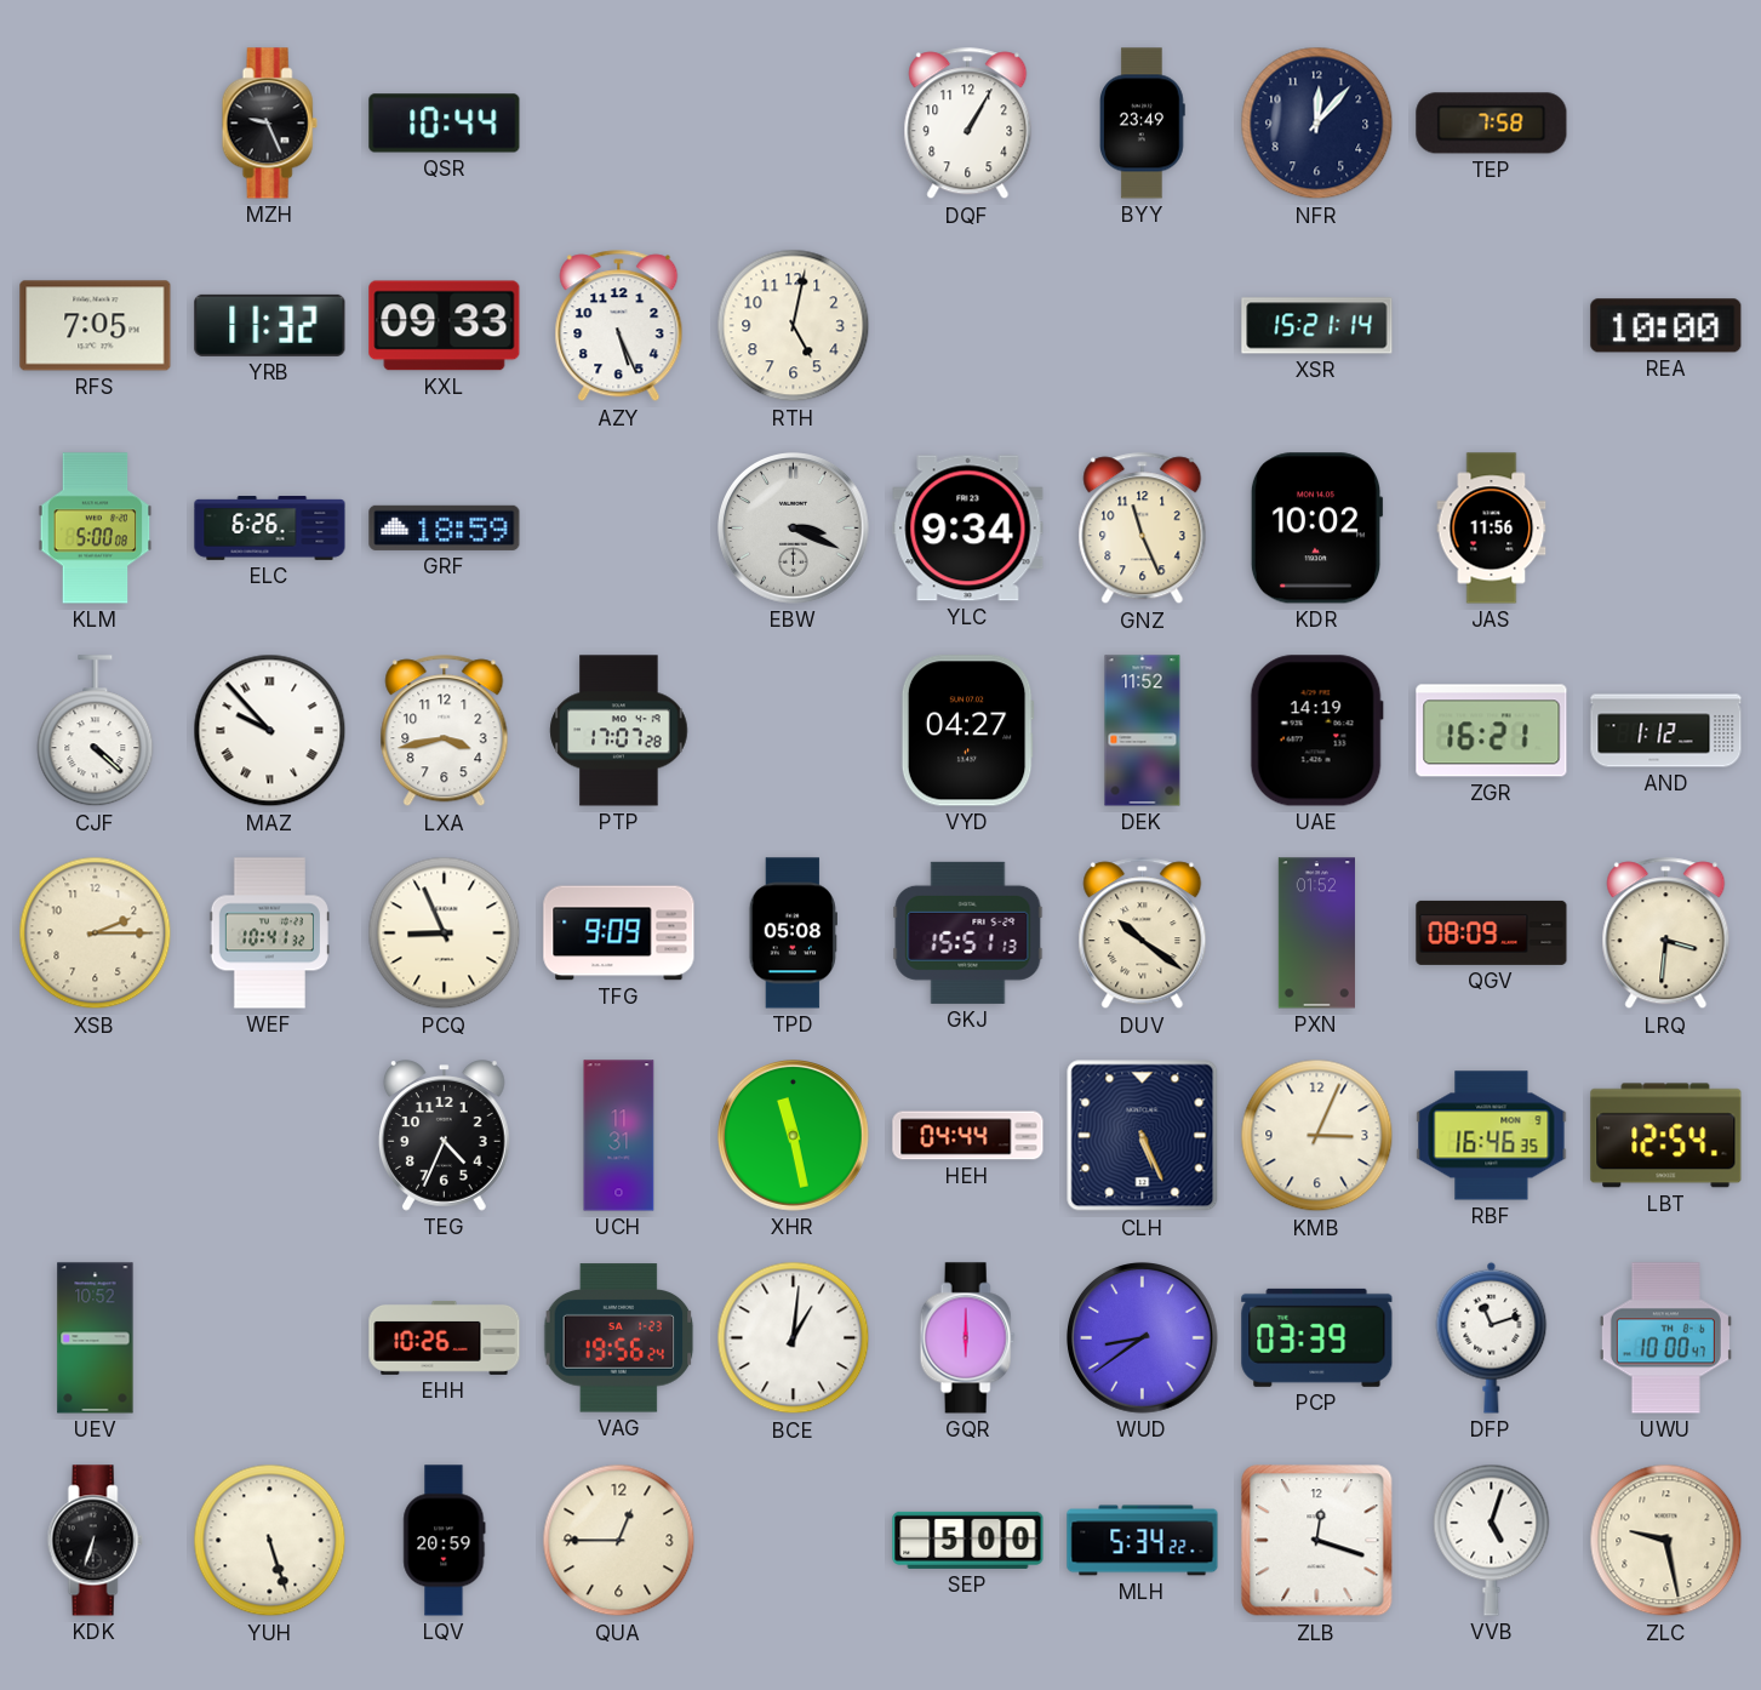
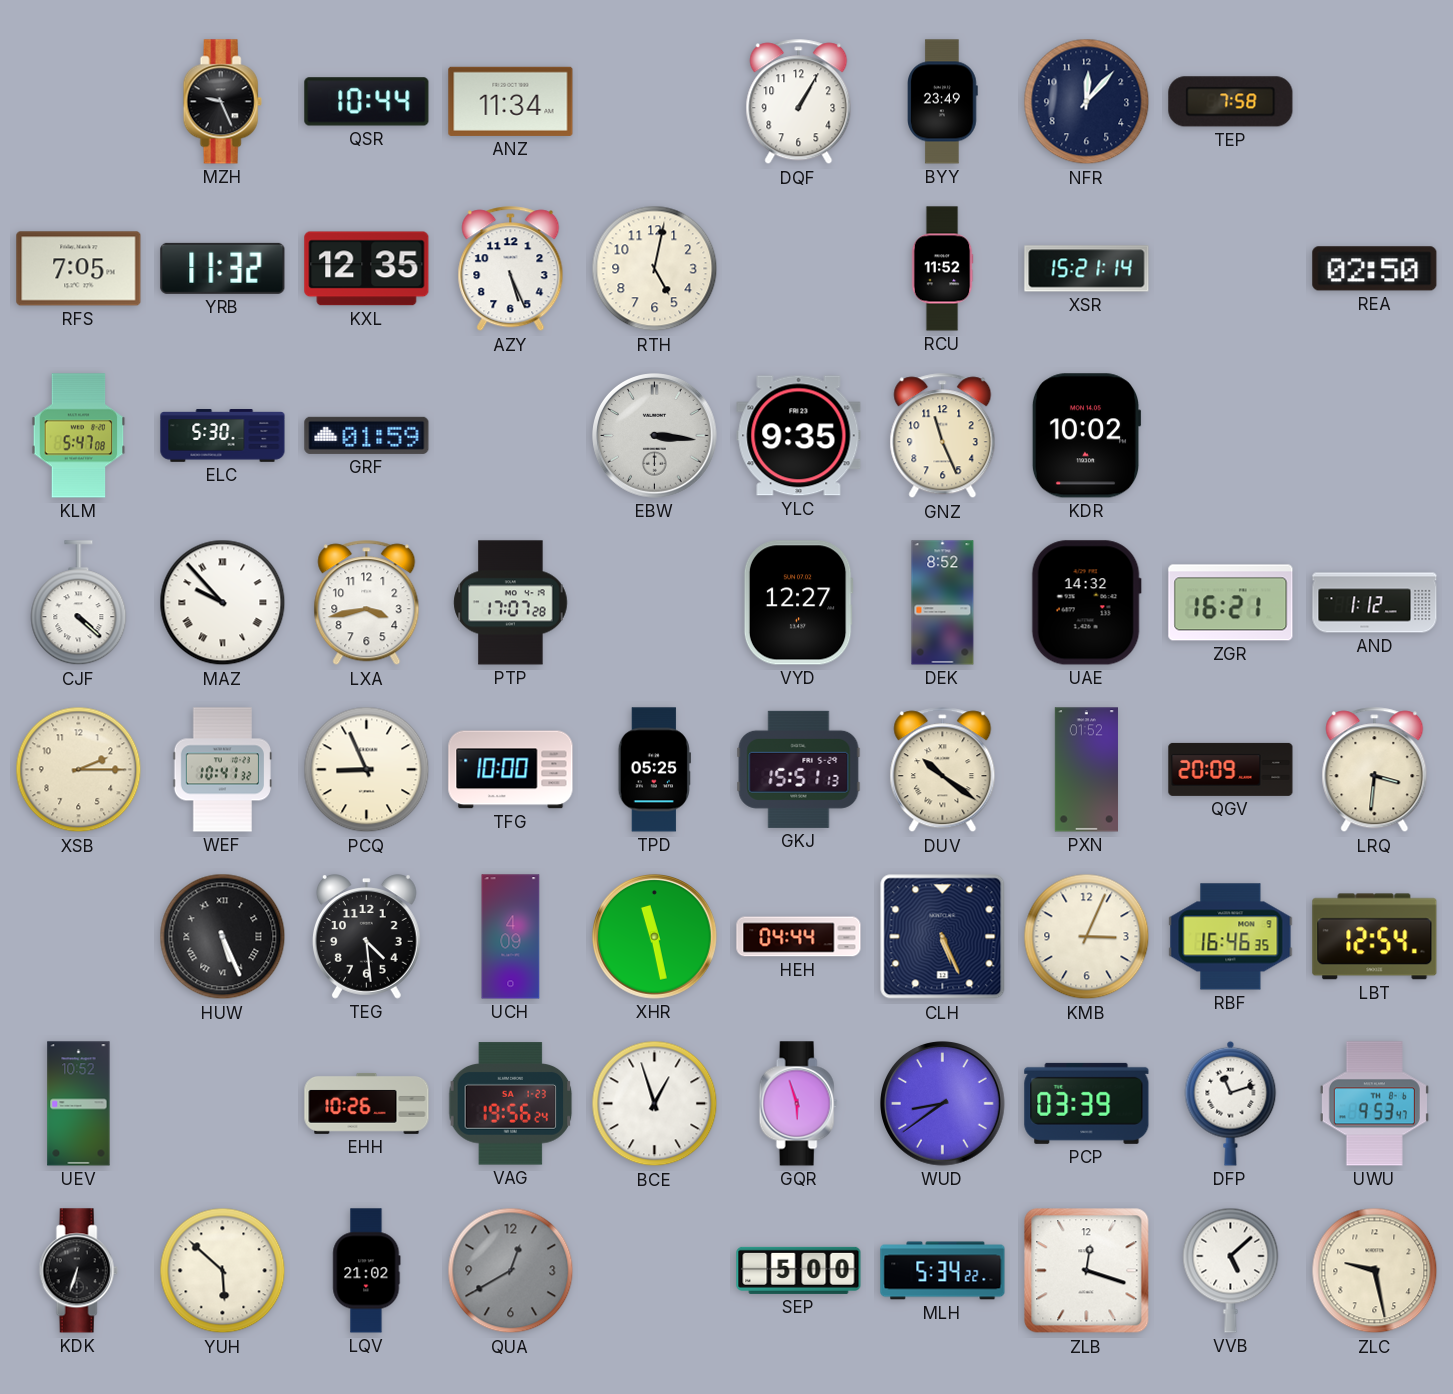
ANZ: none -> 11:34
KXL: 09:33 -> 12:35
RCU: none -> 11:52
REA: 10:00 -> 02:50
KLM: 5:00 -> 5:47
ELC: 6:26 -> 5:30
GRF: 18:59 -> 01:59
EBW: 3:19 -> 3:16
YLC: 9:34 -> 9:35
JAS: 11:56 -> none
VYD: 04:27 -> 12:27
DEK: 11:52 -> 8:52
UAE: 14:19 -> 14:32
TFG: 9:09 -> 10:00
TPD: 05:08 -> 05:25
QGV: 08:09 -> 20:09
HUW: none -> 5:26
TEG: 4:34 -> 4:29
UCH: 11:31 -> 4:09
BCE: 1:01 -> 12:57
GQR: 6:00 -> 5:57
UWU: 10:00 -> 9:53
YUH: 5:27 -> 5:52
LQV: 20:59 -> 21:02
QUA: 12:45 -> 12:40
QUA dial: cream -> grey
VVB: 5:03 -> 5:08
